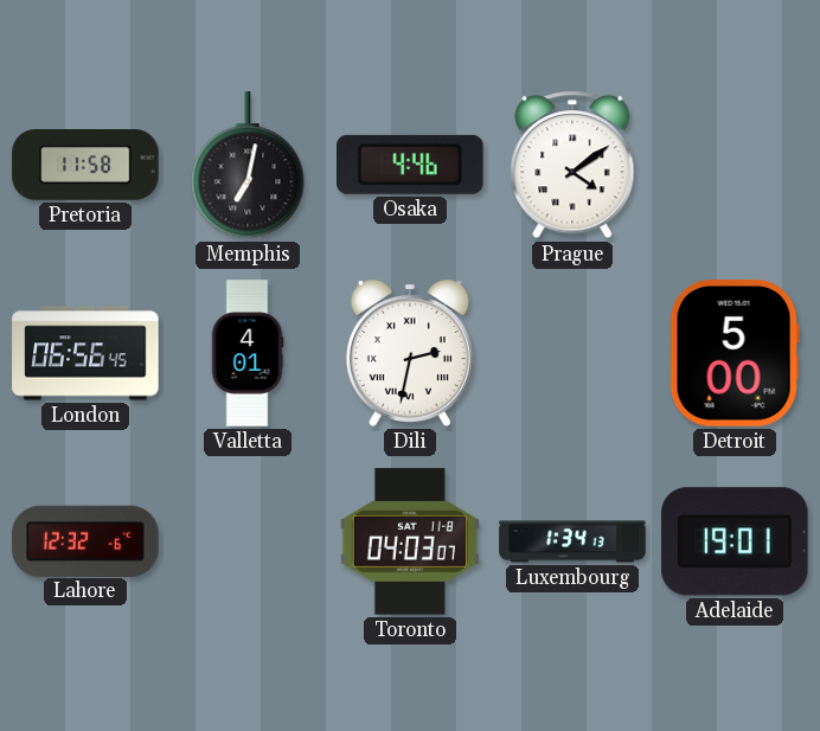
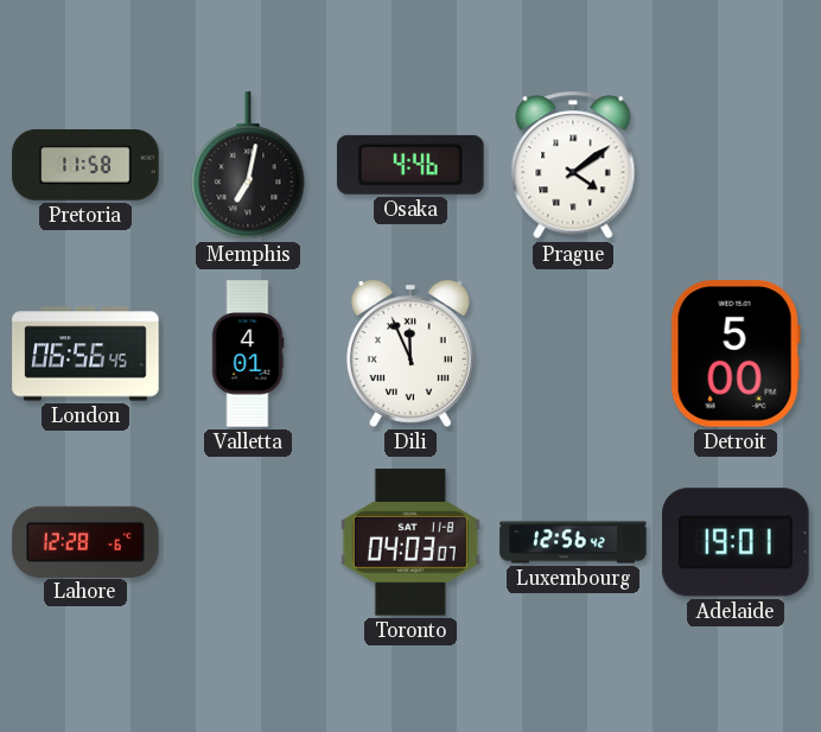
Dili: 2:32 -> 11:56
Lahore: 12:32 -> 12:28
Luxembourg: 1:34 -> 12:56
